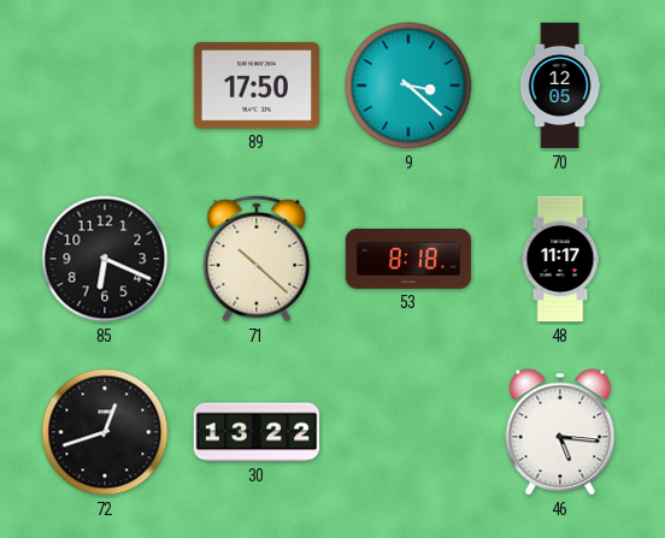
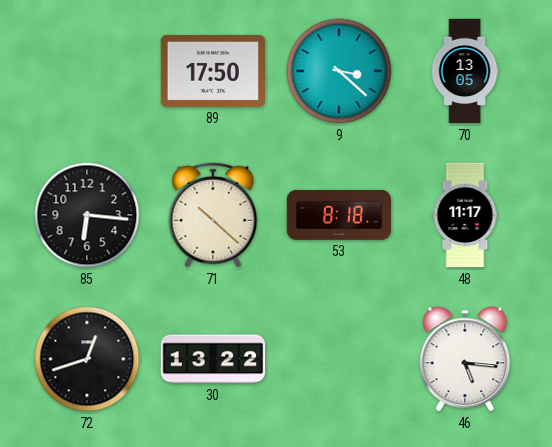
70: 12:05 -> 13:05
85: 6:19 -> 6:16
